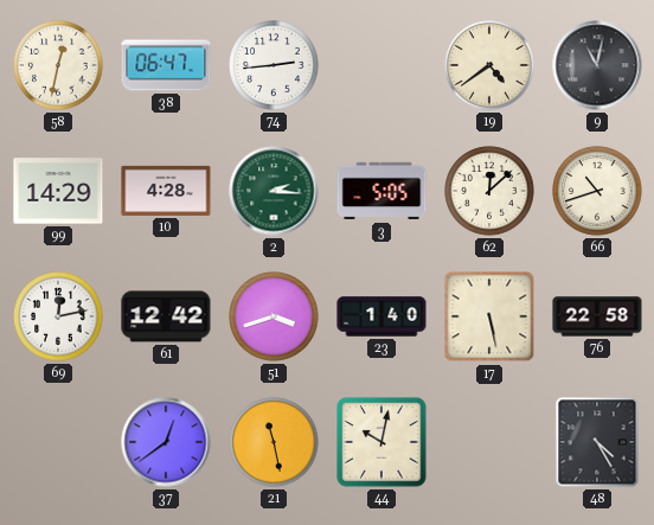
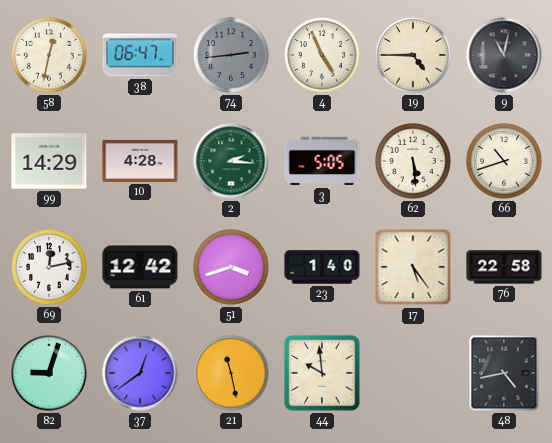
74 dial: white -> grey
4: none -> 4:56
19: 4:39 -> 4:45
62: 12:08 -> 5:29
17: 5:28 -> 5:24
82: none -> 9:03
44: 10:02 -> 9:59
48: 4:25 -> 4:43
